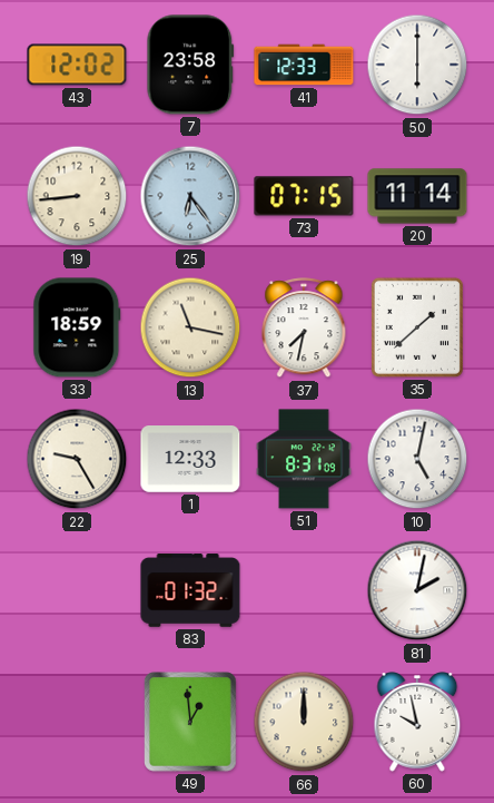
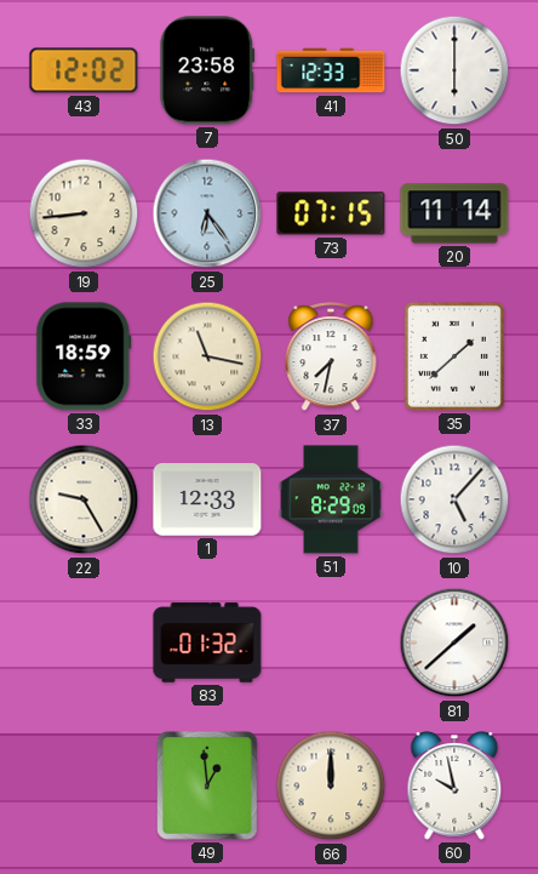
51: 8:31 -> 8:29
10: 5:02 -> 5:07
81: 2:02 -> 1:38
